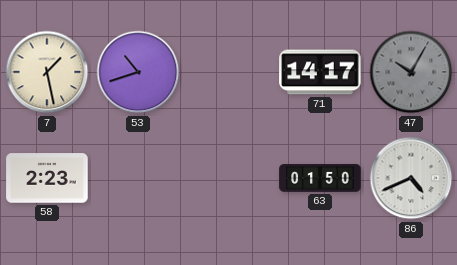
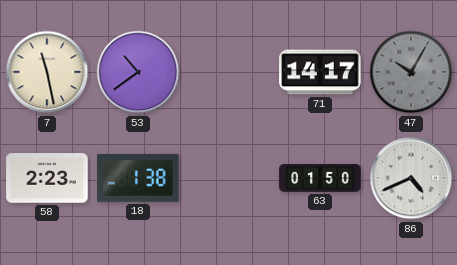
7: 1:28 -> 11:28
53: 10:42 -> 10:39
18: none -> 1:38
